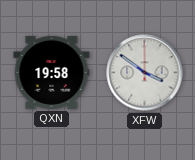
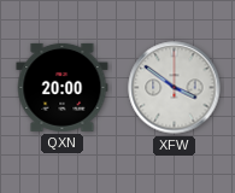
QXN: 19:58 -> 20:00
